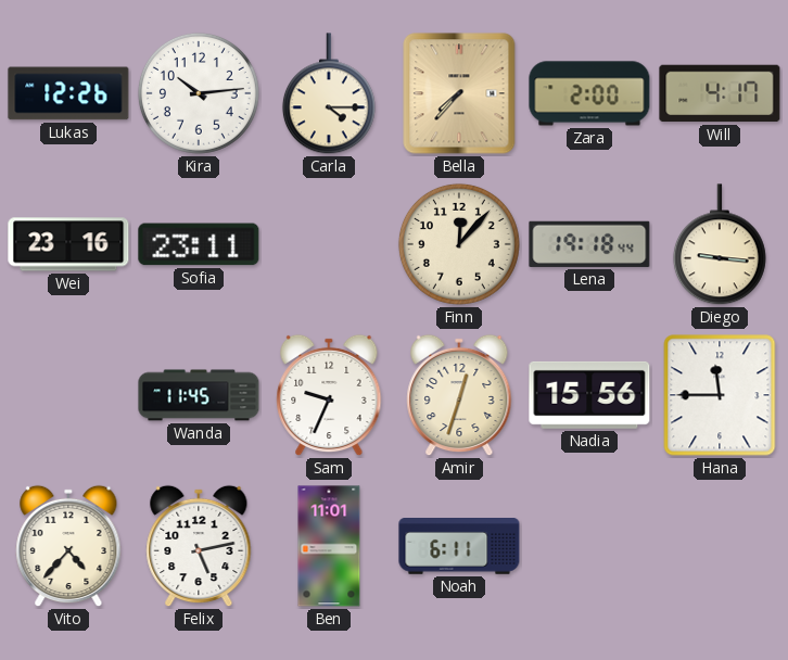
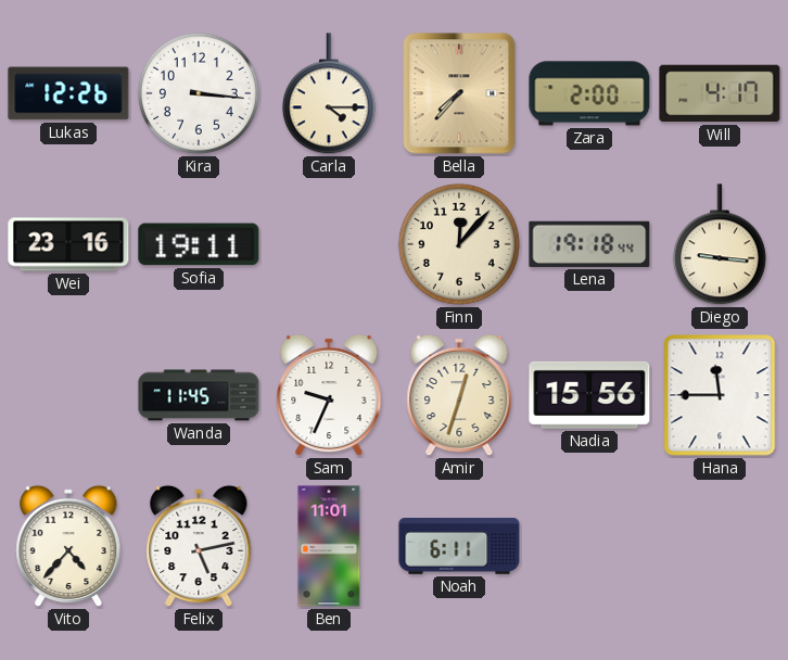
Kira: 10:14 -> 3:16
Sofia: 23:11 -> 19:11
